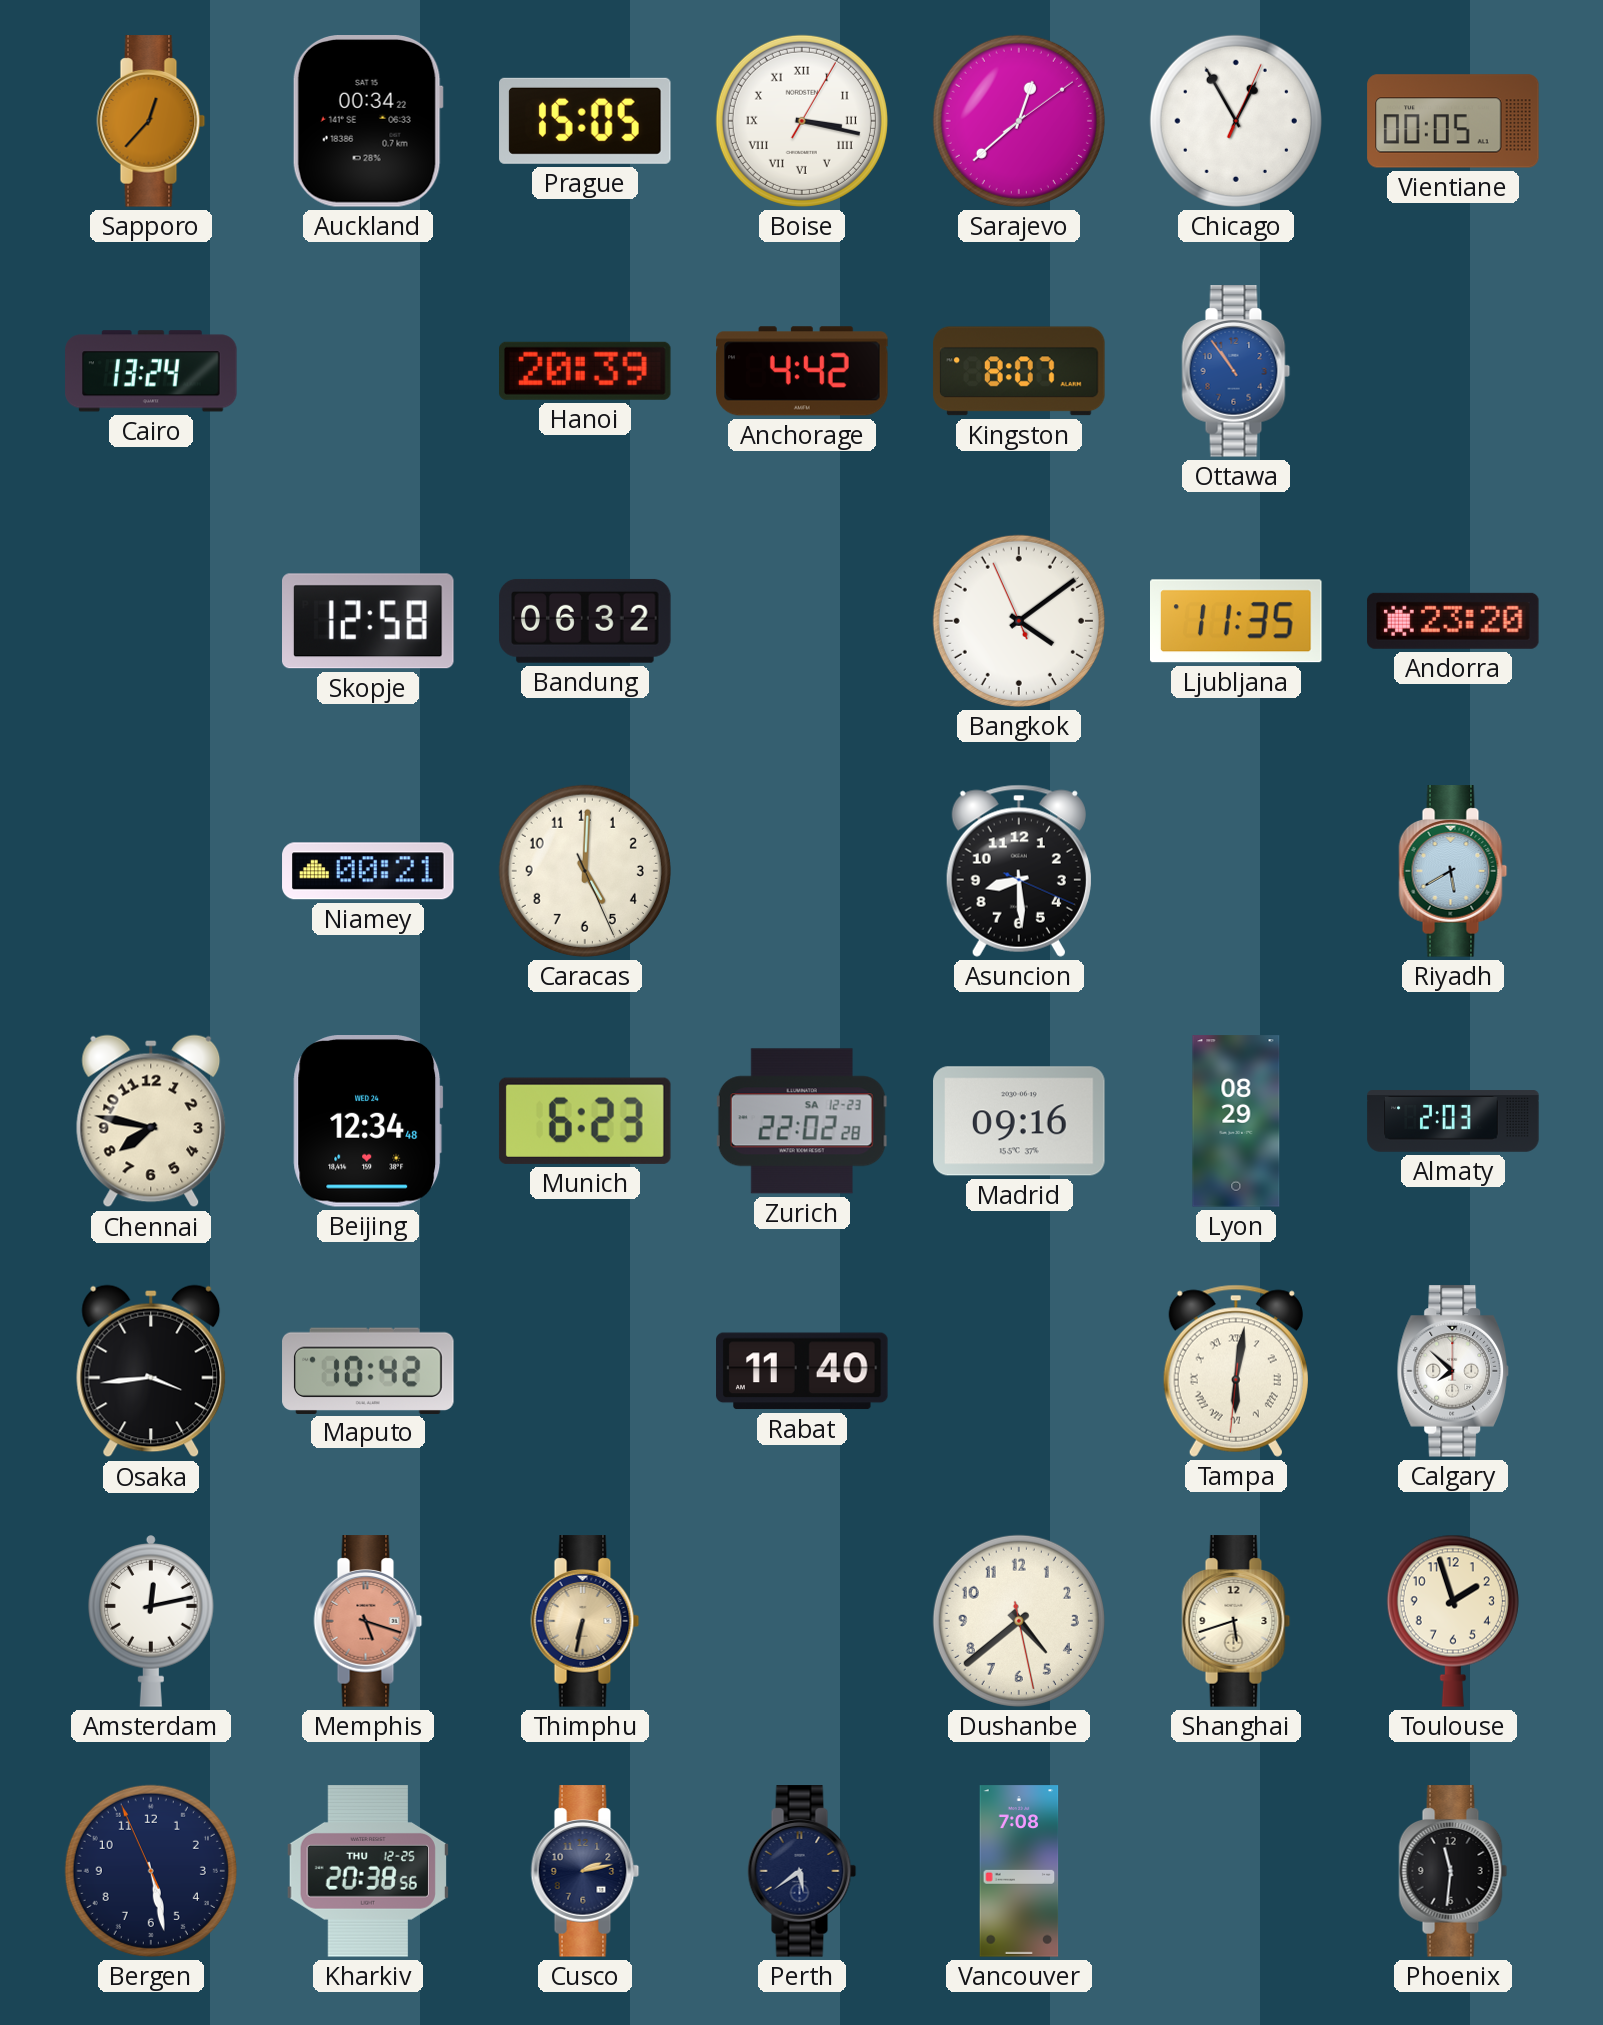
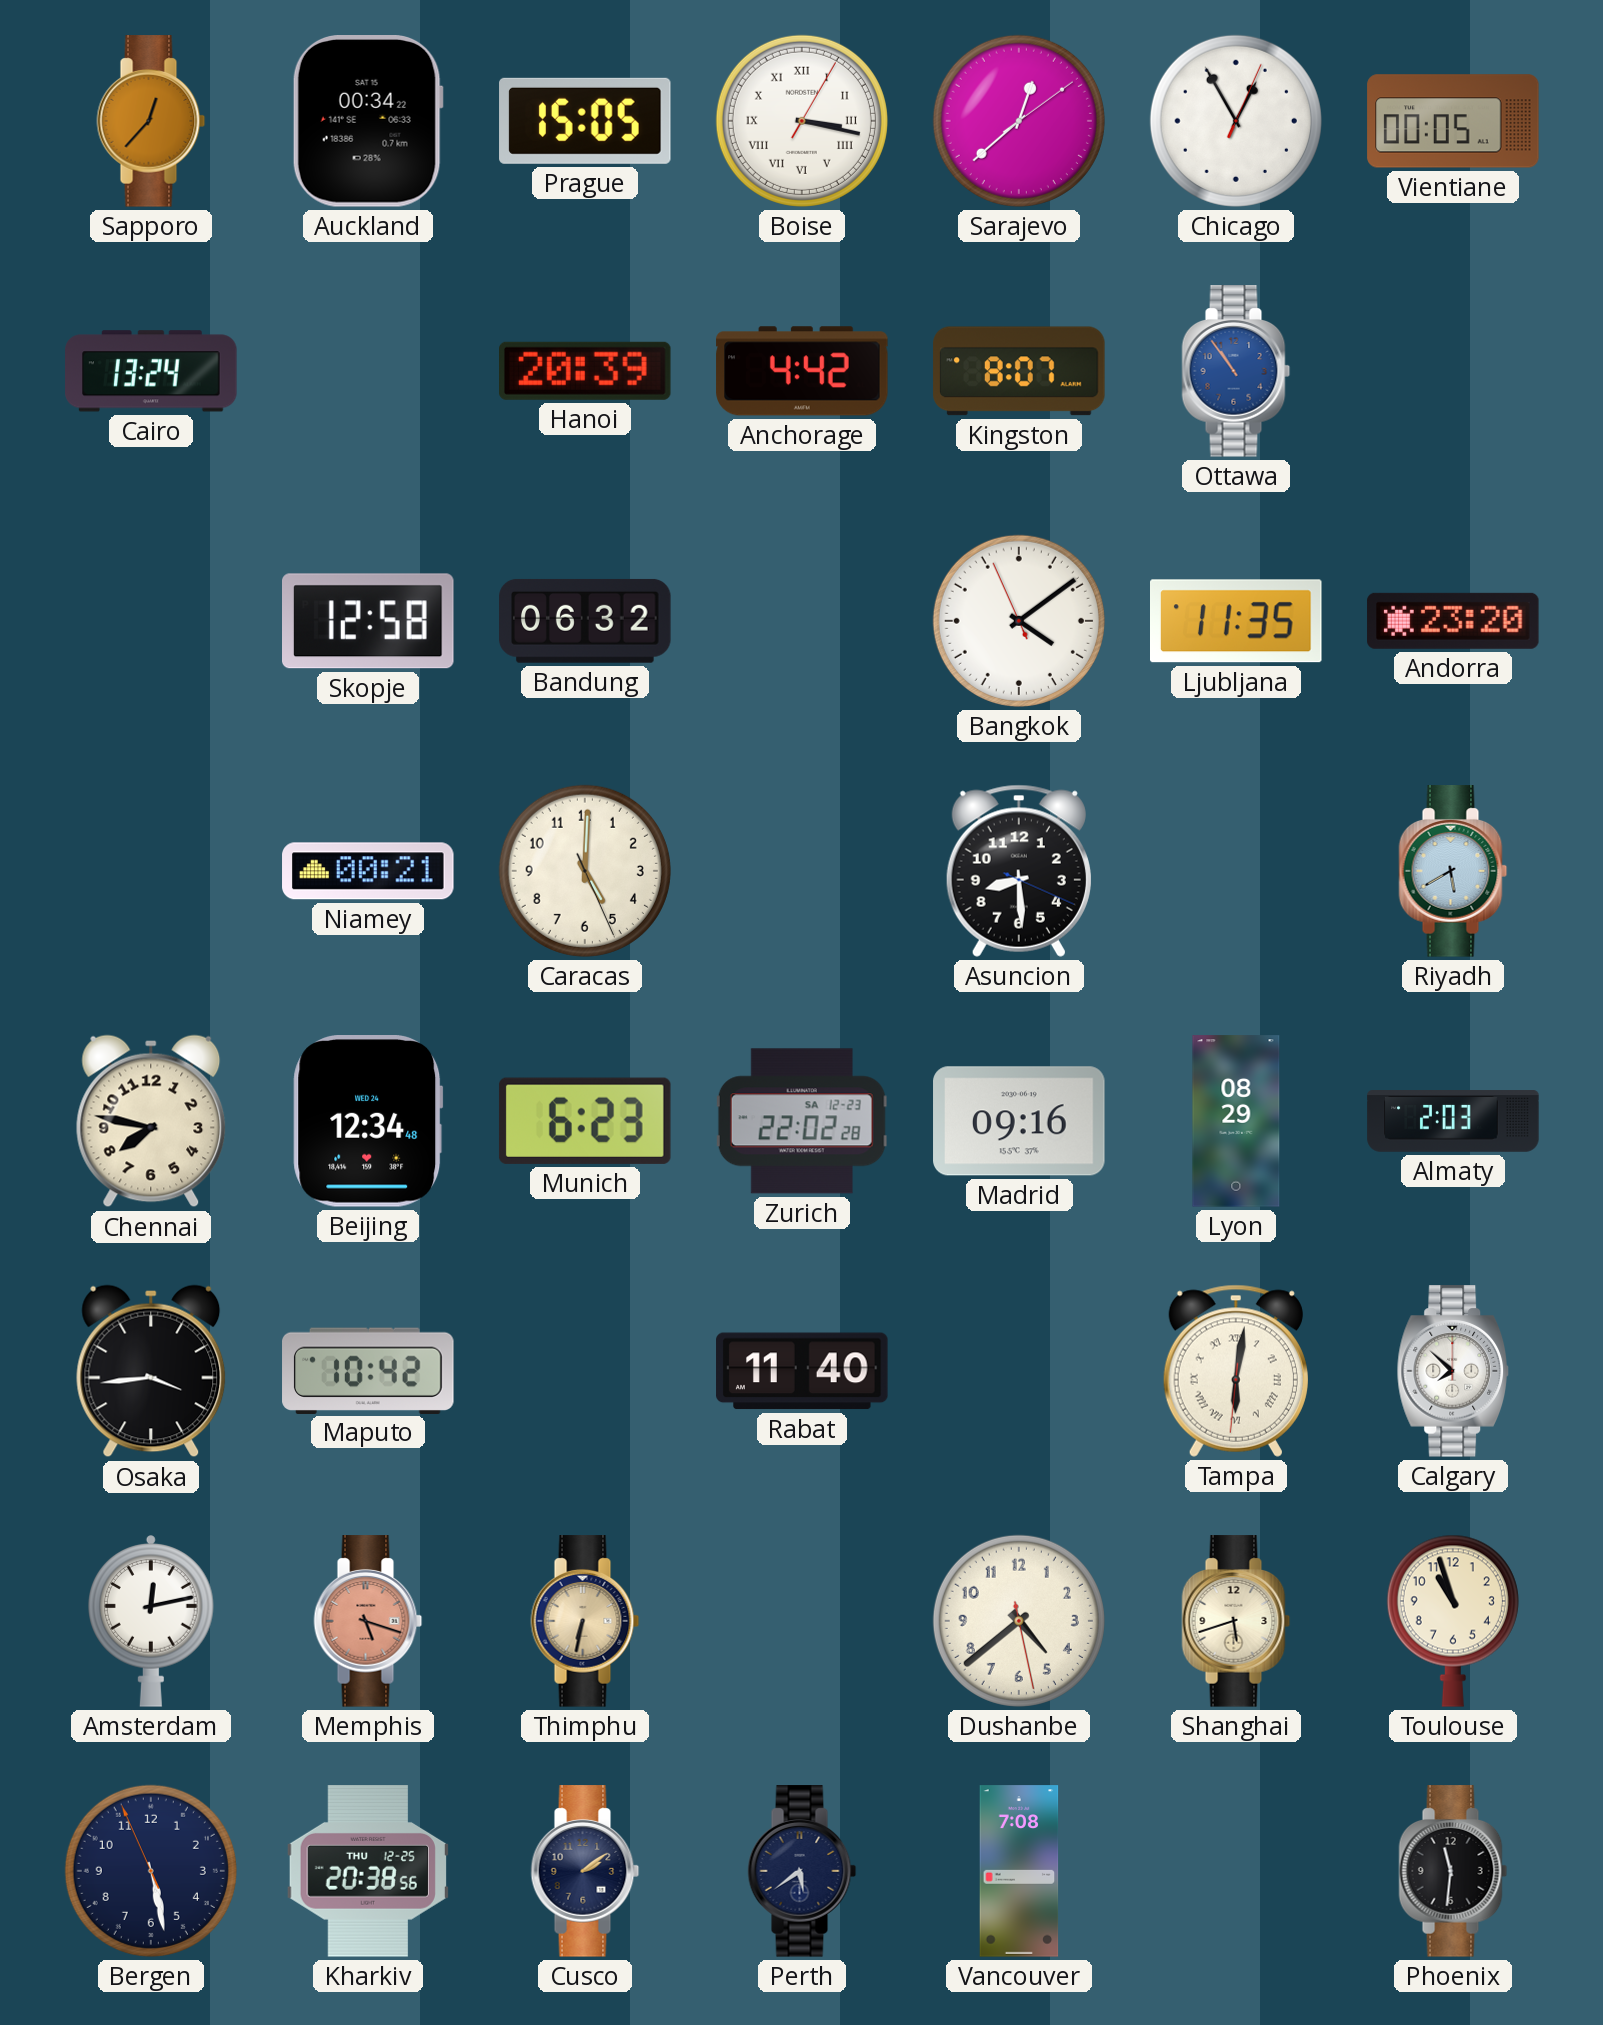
Toulouse: 1:57 -> 10:57
Cusco: 2:13 -> 2:09
